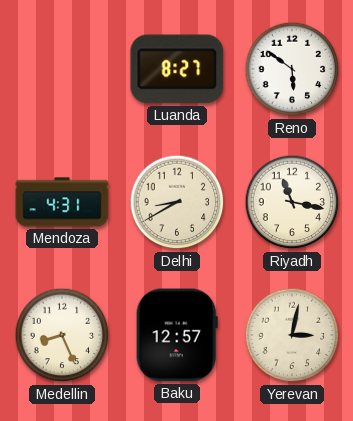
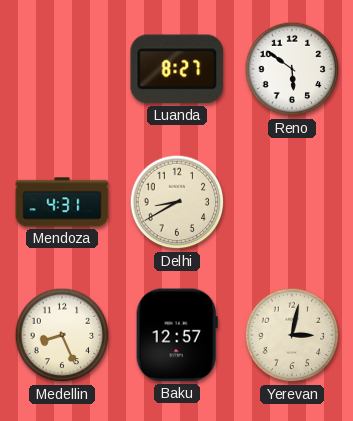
Riyadh: 11:17 -> none
